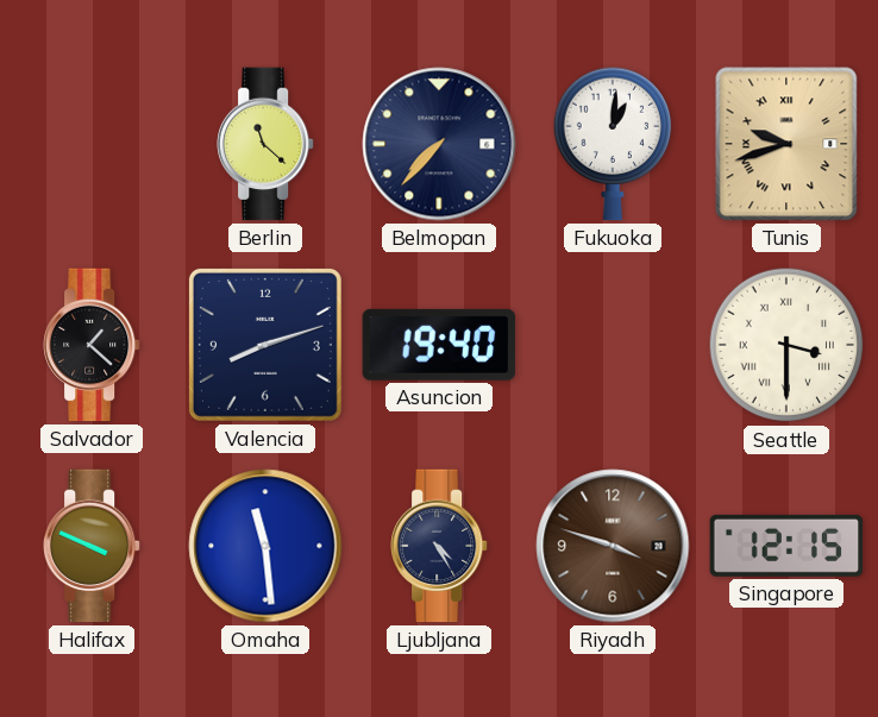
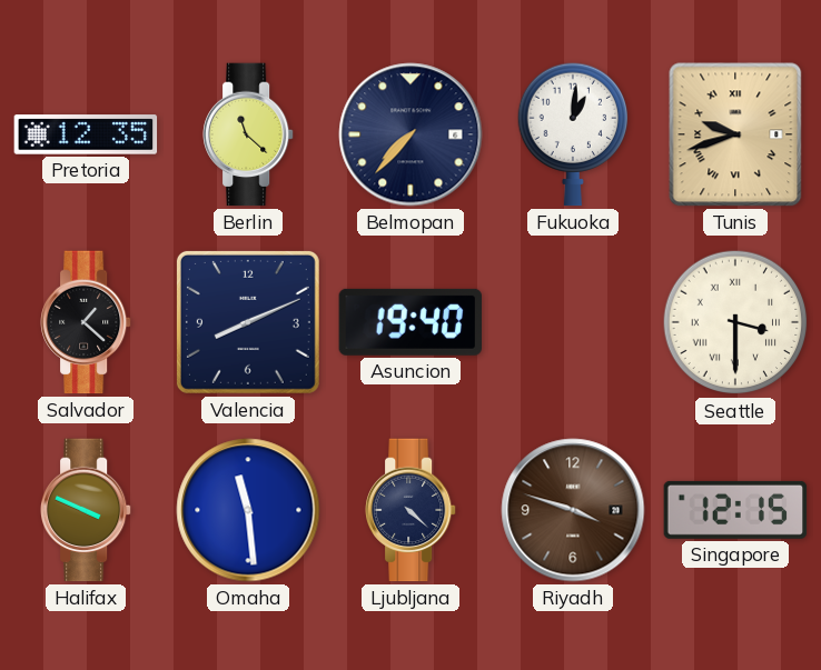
Pretoria: none -> 12:35
Valencia: 8:12 -> 8:11
Ljubljana: 4:25 -> 4:22
